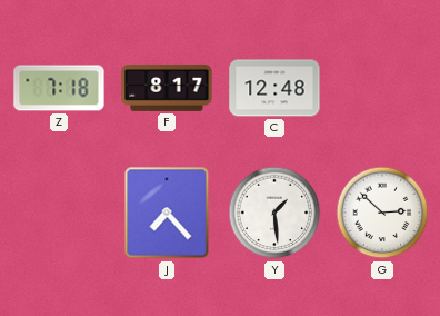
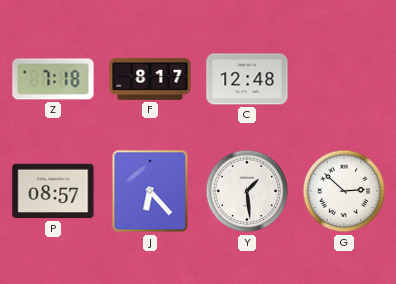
P: none -> 08:57
J: 7:23 -> 6:23
